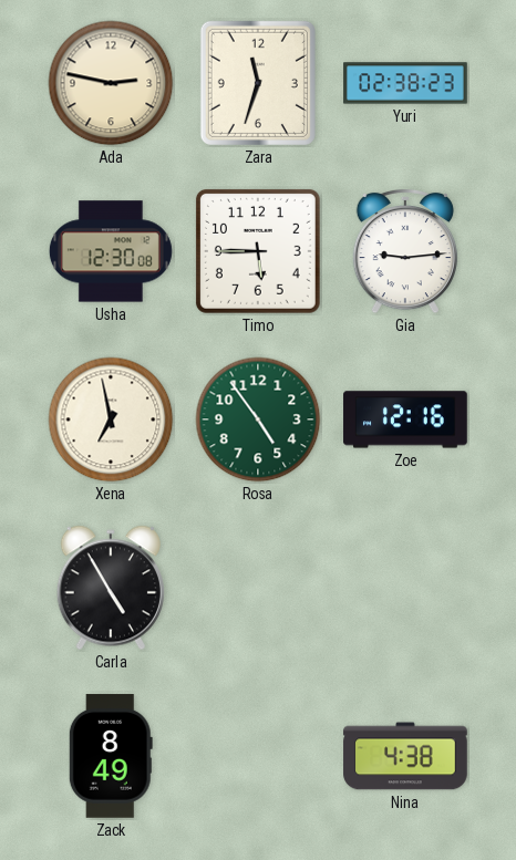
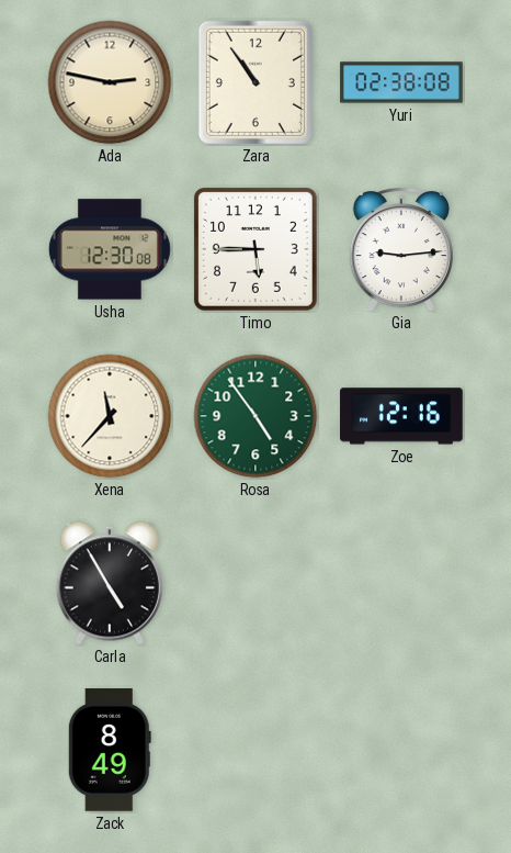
Zara: 11:33 -> 10:54
Yuri: 02:38:23 -> 02:38:08
Xena: 6:58 -> 11:37
Nina: 4:38 -> none
